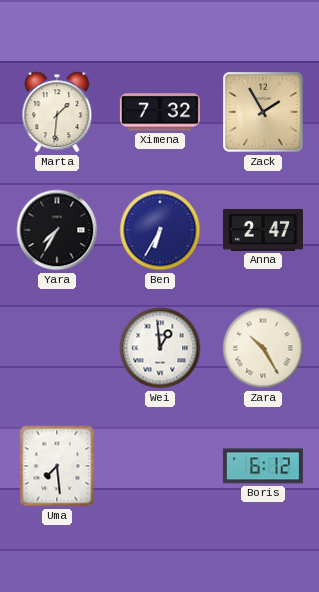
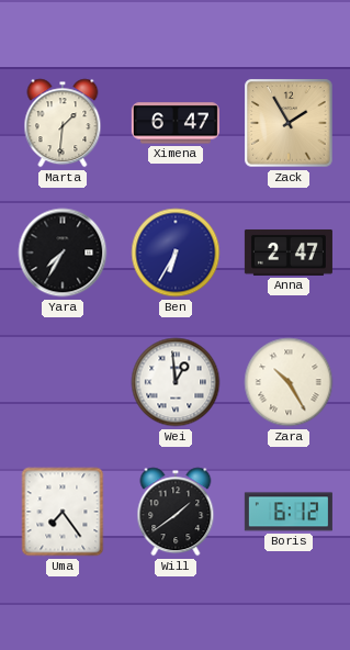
Ximena: 7:32 -> 6:47
Uma: 7:29 -> 7:24
Will: none -> 1:39
